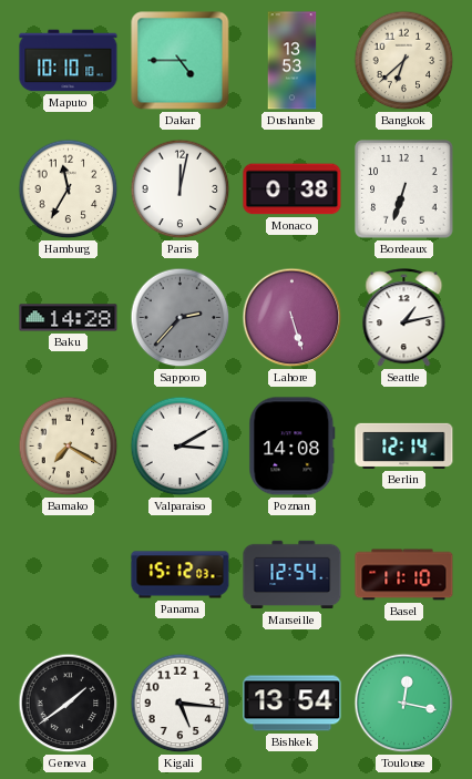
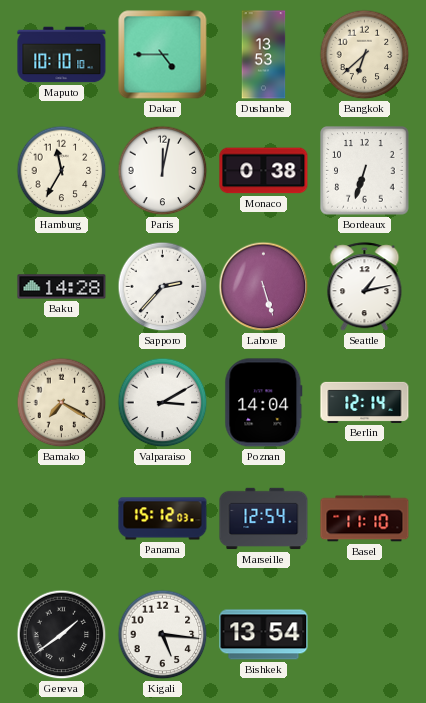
Sapporo dial: grey -> white
Poznan: 14:08 -> 14:04
Toulouse: 12:17 -> none
